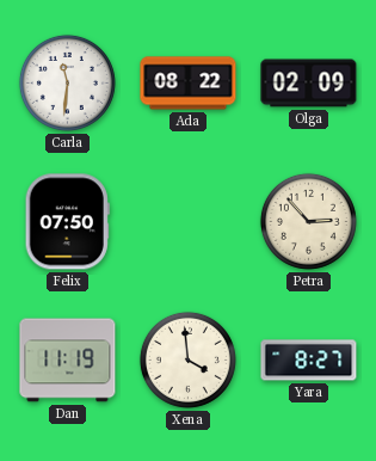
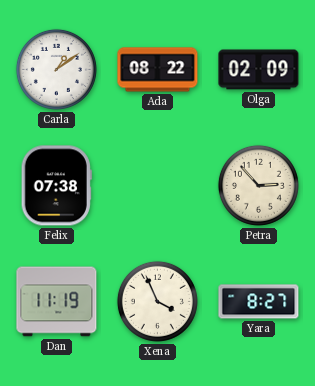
Carla: 11:31 -> 1:09
Felix: 07:50 -> 07:38
Xena: 3:59 -> 3:56
